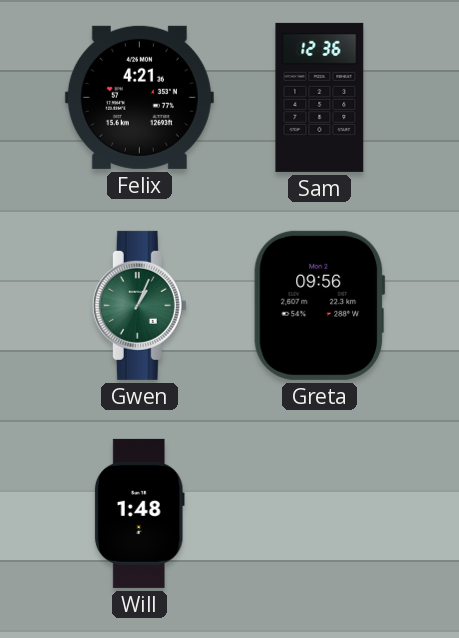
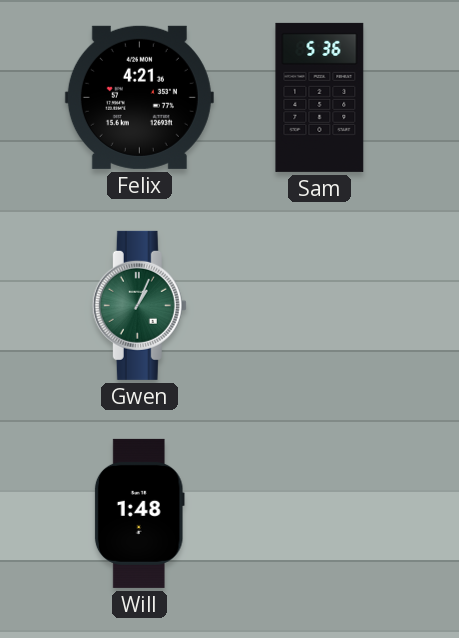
Sam: 12:36 -> 5:36
Greta: 09:56 -> none
